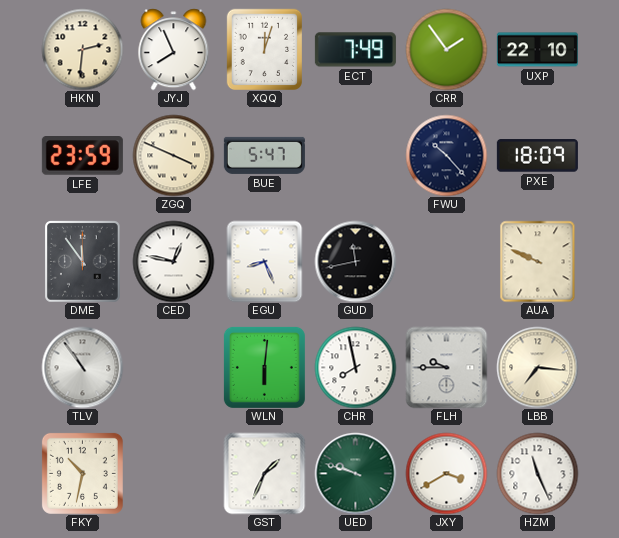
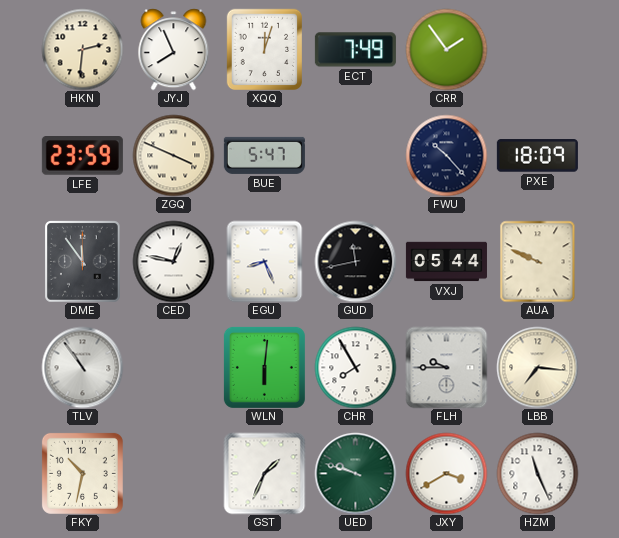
UXP: 22:10 -> none
VXJ: none -> 05:44
CHR: 7:58 -> 7:55
